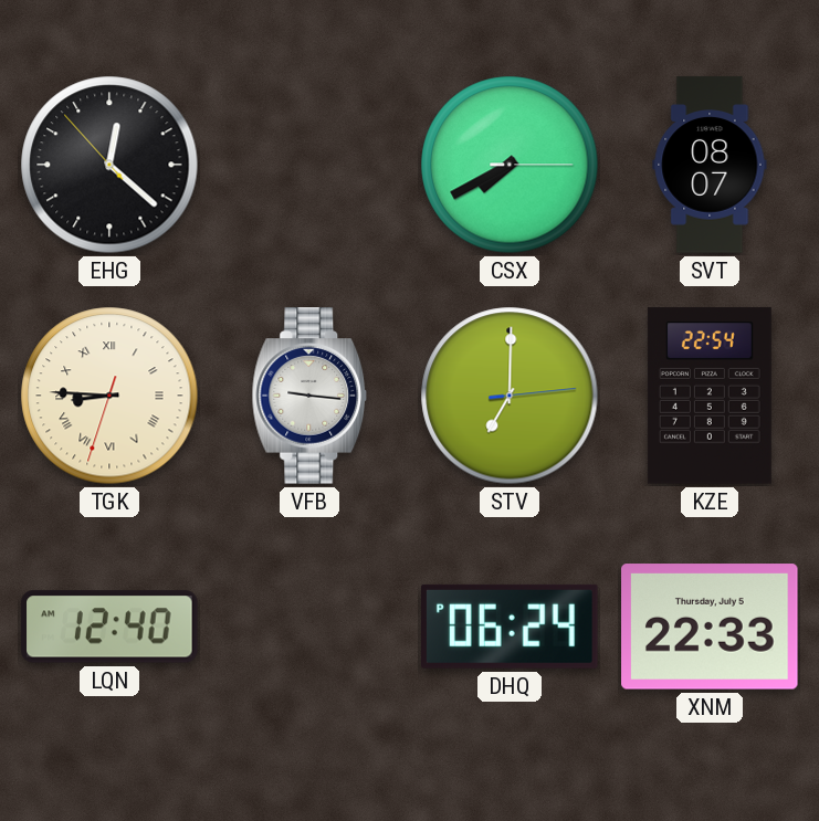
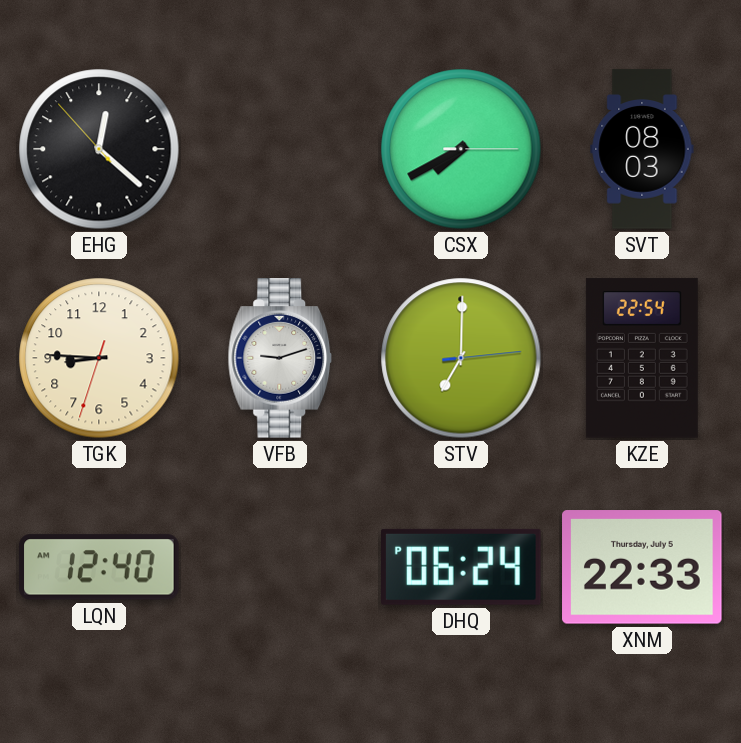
SVT: 08:07 -> 08:03
TGK numerals: Roman -> Arabic
VFB: 9:16 -> 9:12
